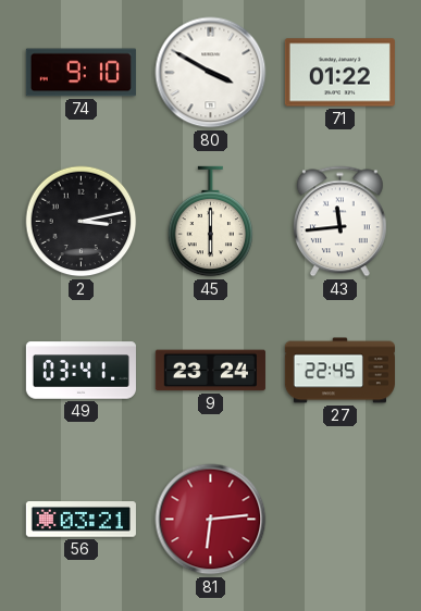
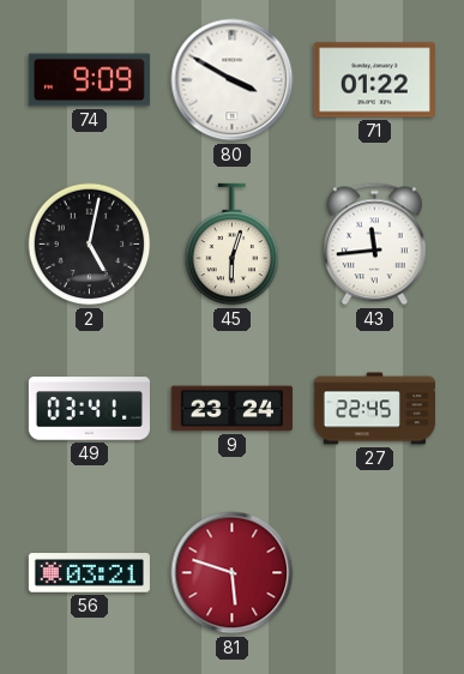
74: 9:10 -> 9:09
2: 3:13 -> 5:02
45: 6:00 -> 6:03
81: 6:14 -> 5:48
